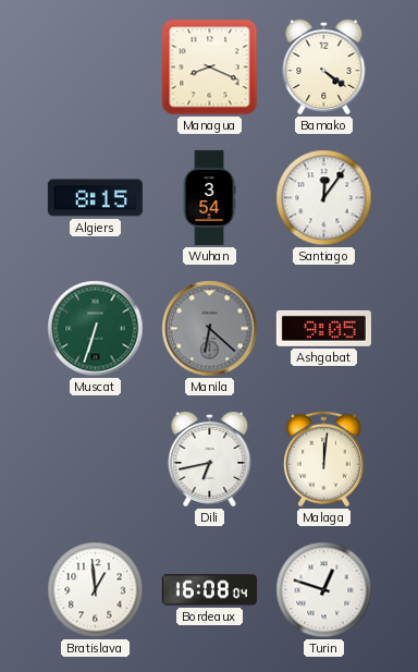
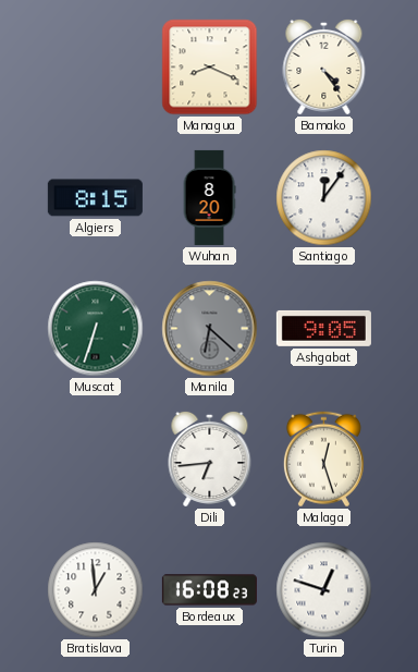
Bamako: 4:21 -> 4:24
Wuhan: 3:54 -> 8:20
Dili: 6:43 -> 6:44
Malaga: 12:01 -> 12:27
Bordeaux: 16:08:04 -> 16:08:23
